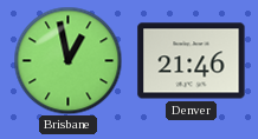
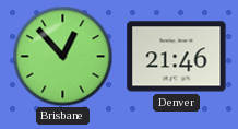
Brisbane: 12:58 -> 12:53
